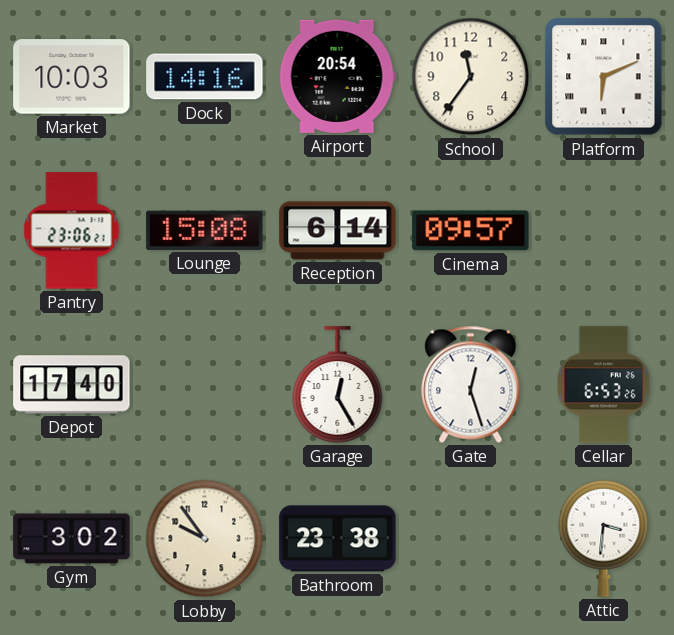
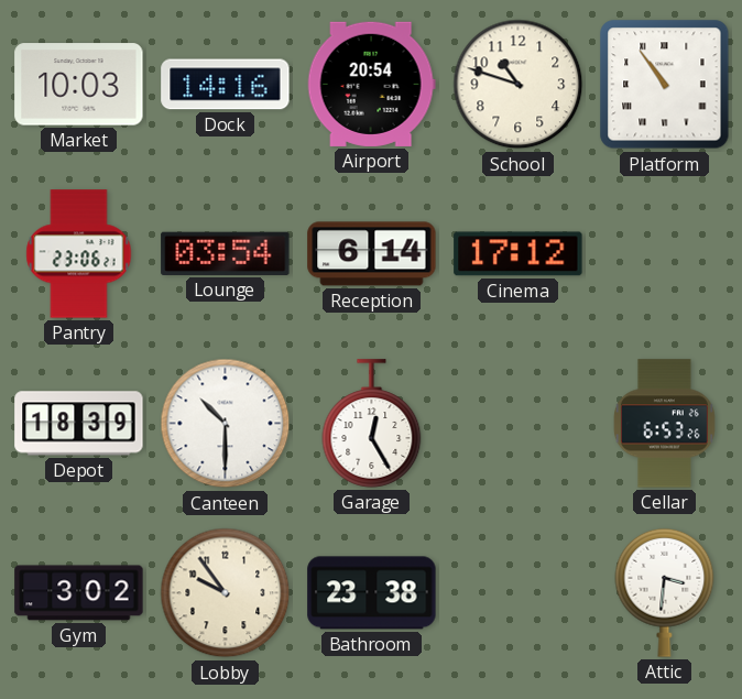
School: 11:36 -> 10:48
Platform: 6:11 -> 10:54
Lounge: 15:08 -> 03:54
Cinema: 09:57 -> 17:12
Depot: 17:40 -> 18:39
Canteen: none -> 10:30
Gate: 12:27 -> none
